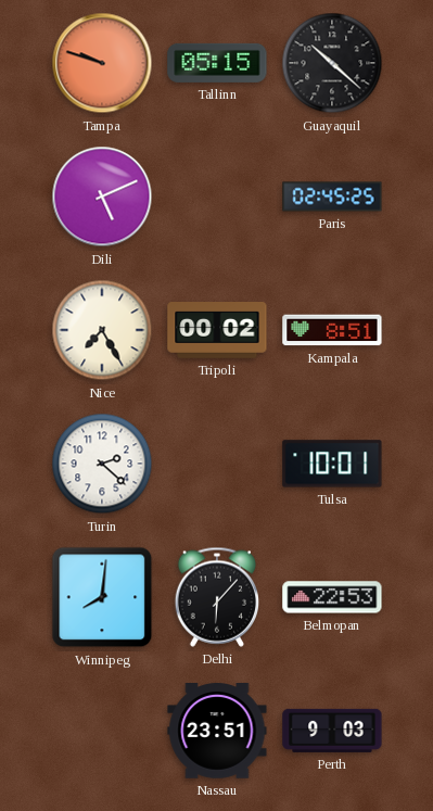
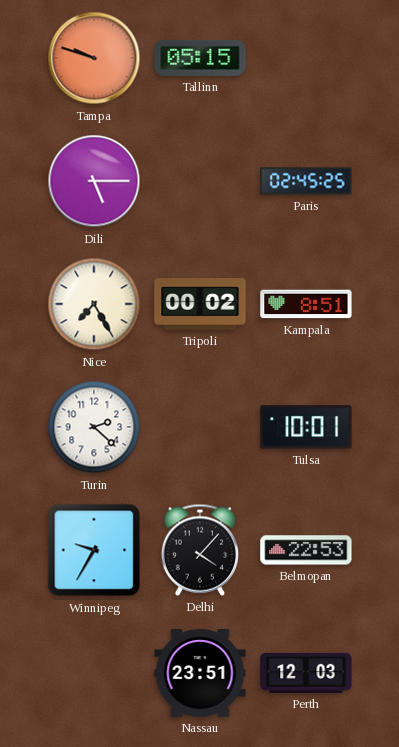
Guayaquil: 10:22 -> none
Dili: 5:11 -> 5:15
Winnipeg: 8:01 -> 9:35
Delhi: 6:07 -> 4:07
Perth: 9:03 -> 12:03
